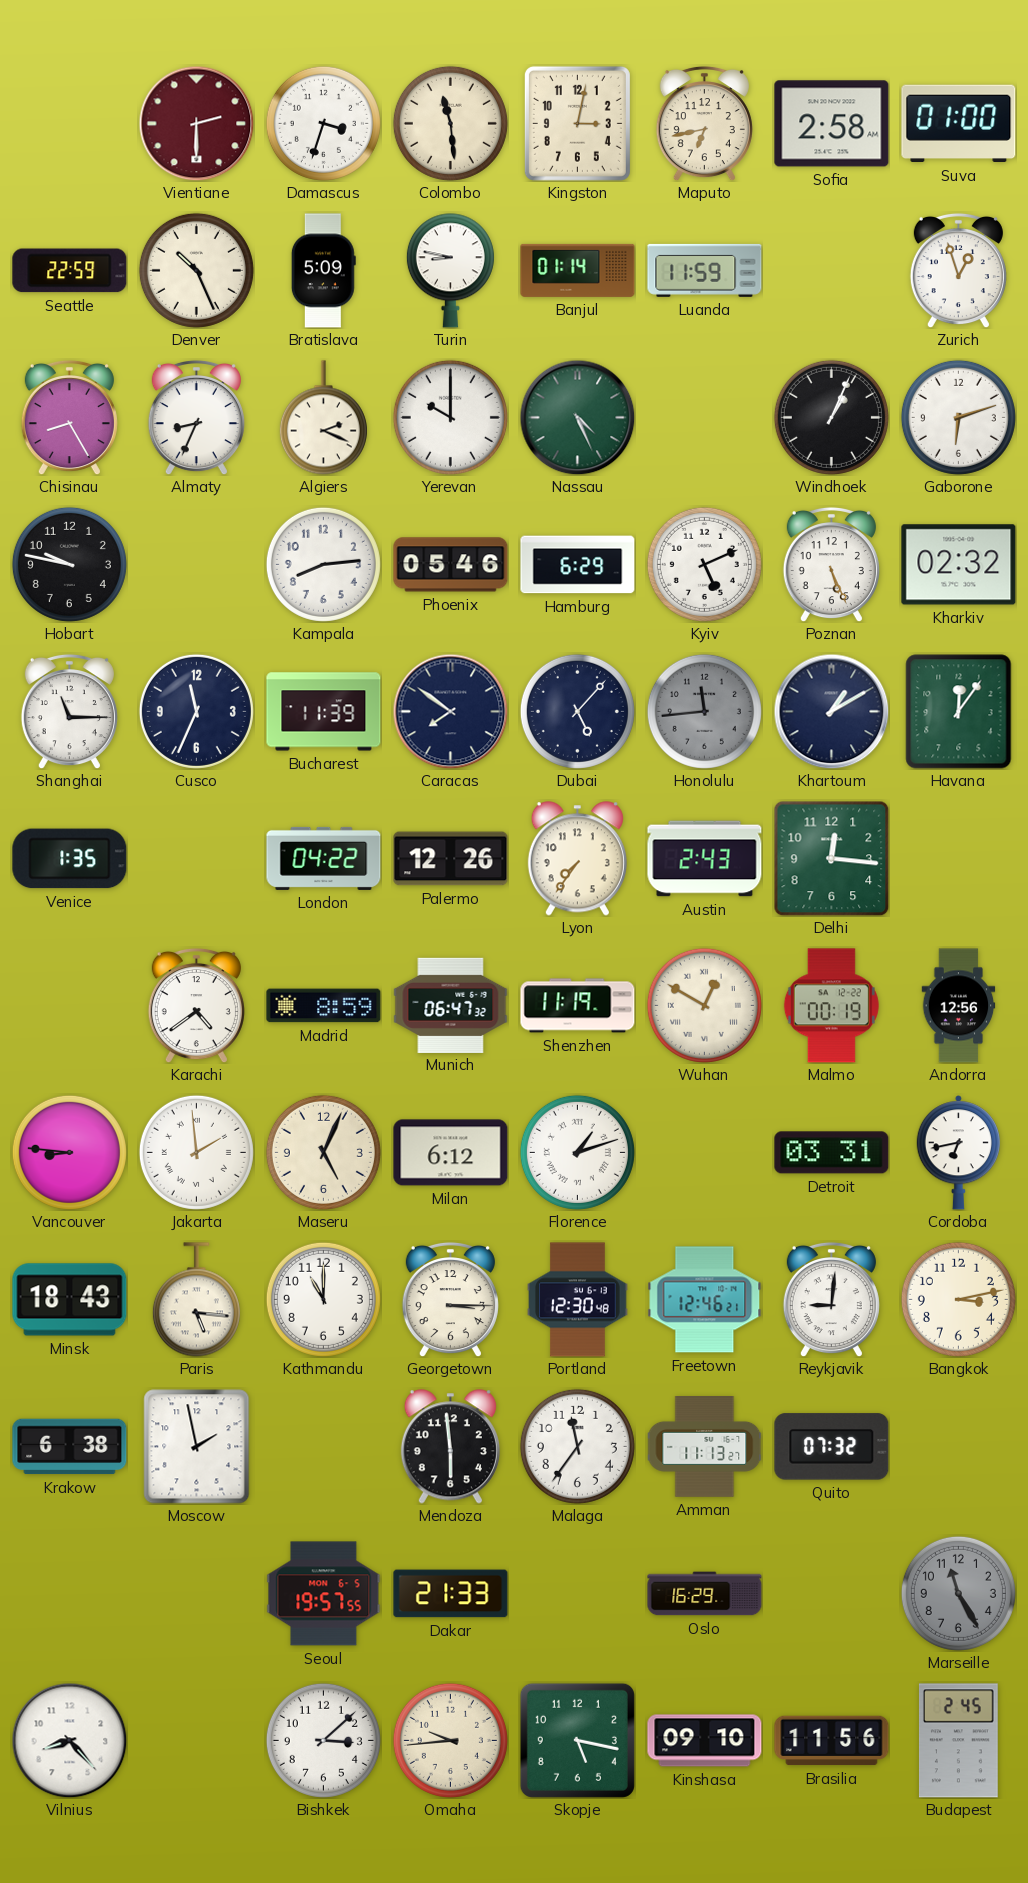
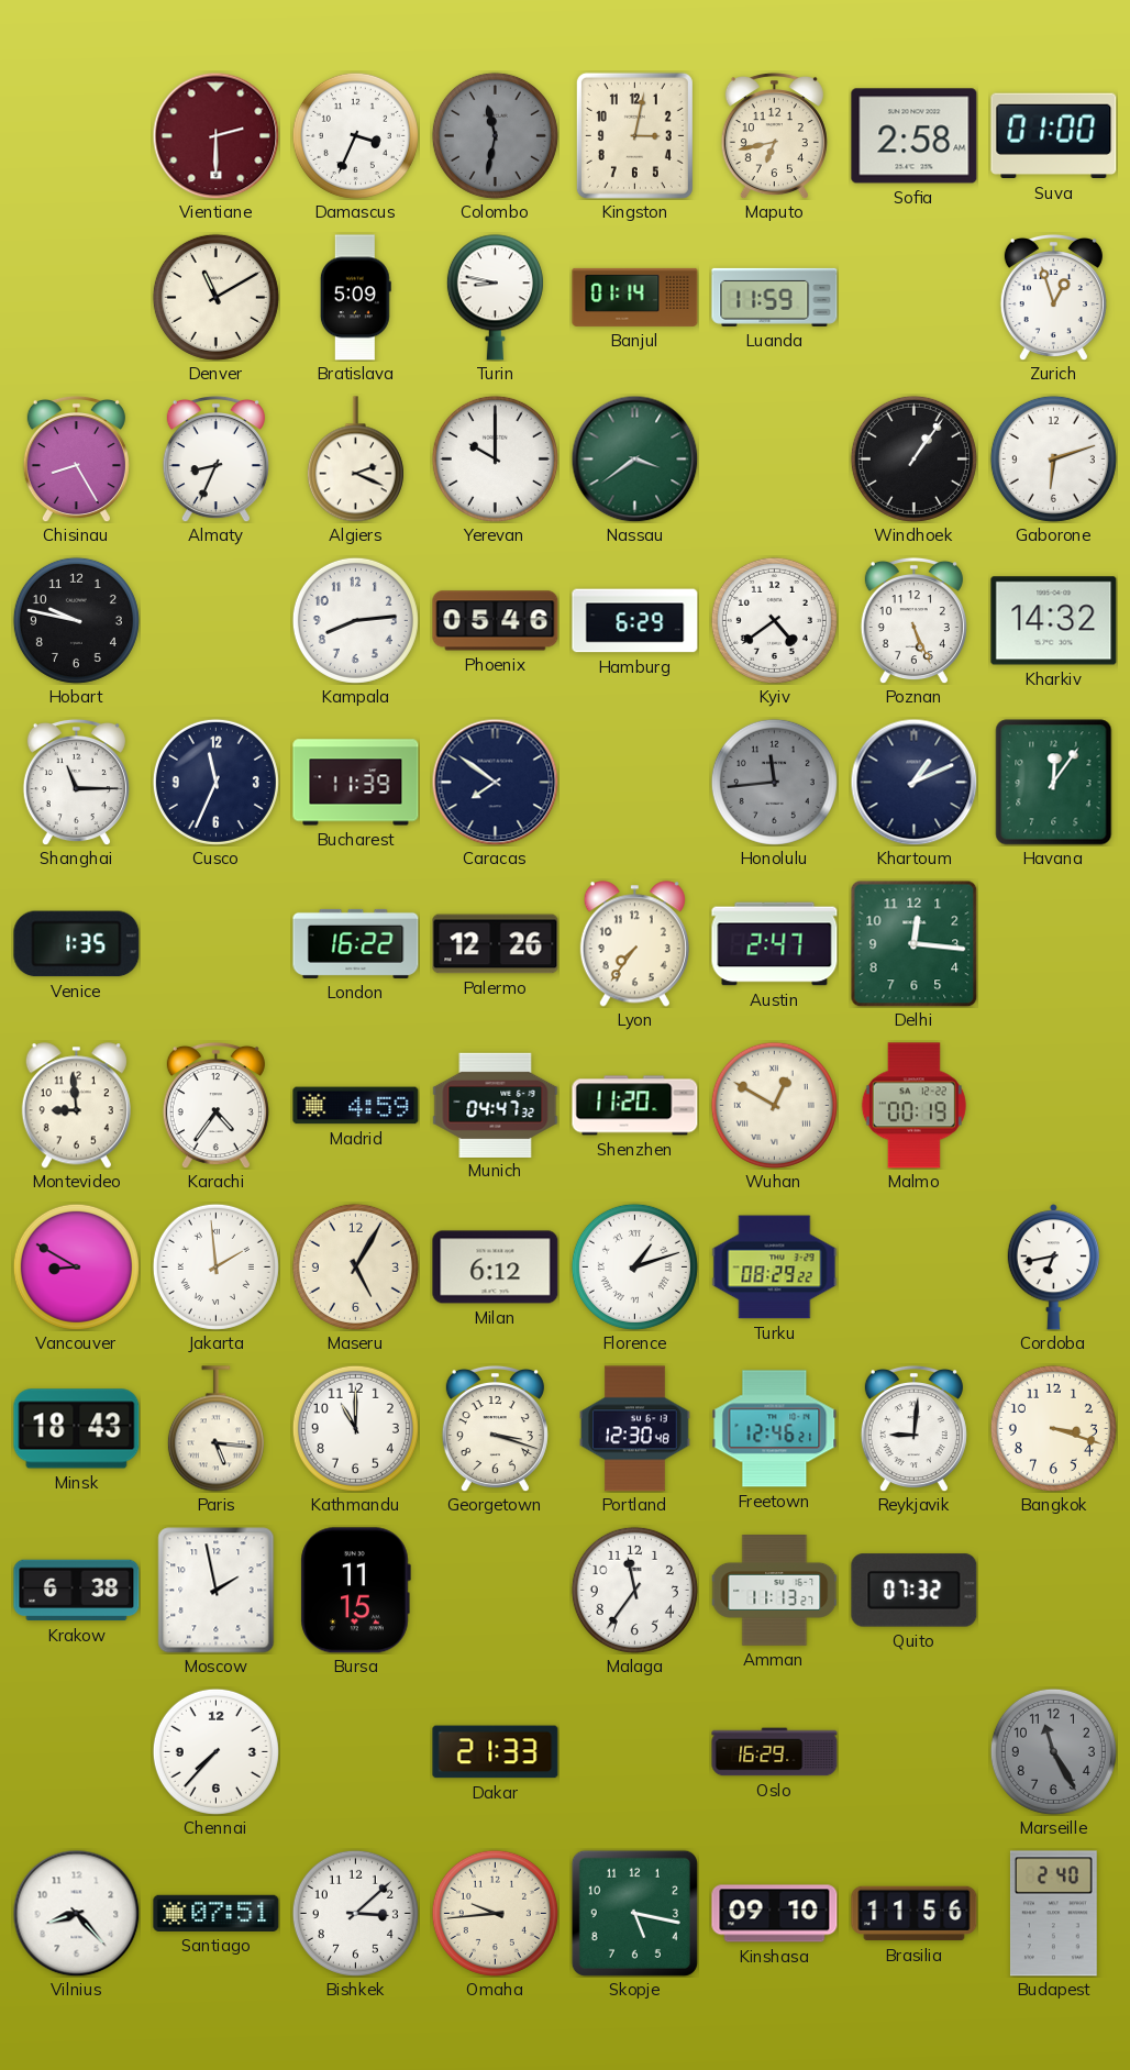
Damascus: 3:33 -> 3:34
Colombo: 11:29 -> 11:32
Colombo dial: cream -> grey
Seattle: 22:59 -> none
Denver: 10:26 -> 11:10
Nassau: 4:26 -> 3:39
Windhoek: 1:04 -> 1:06
Kyiv: 5:11 -> 4:39
Kharkiv: 02:32 -> 14:32
Dubai: 5:07 -> none
Khartoum: 1:10 -> 1:11
London: 04:22 -> 16:22
Austin: 2:43 -> 2:47
Montevideo: none -> 8:59
Karachi: 4:39 -> 4:36
Madrid: 8:59 -> 4:59
Munich: 06:47 -> 04:47
Shenzhen: 11:19 -> 11:20
Andorra: 12:56 -> none
Vancouver: 8:46 -> 8:50
Maseru: 5:04 -> 5:05
Turku: none -> 08:29
Detroit: 03:31 -> none
Georgetown: 3:15 -> 3:18
Bangkok: 3:13 -> 3:18
Bursa: none -> 11:15
Mendoza: 5:59 -> none
Chennai: none -> 7:37
Seoul: 19:57 -> none
Santiago: none -> 07:51
Budapest: 2:45 -> 2:40
